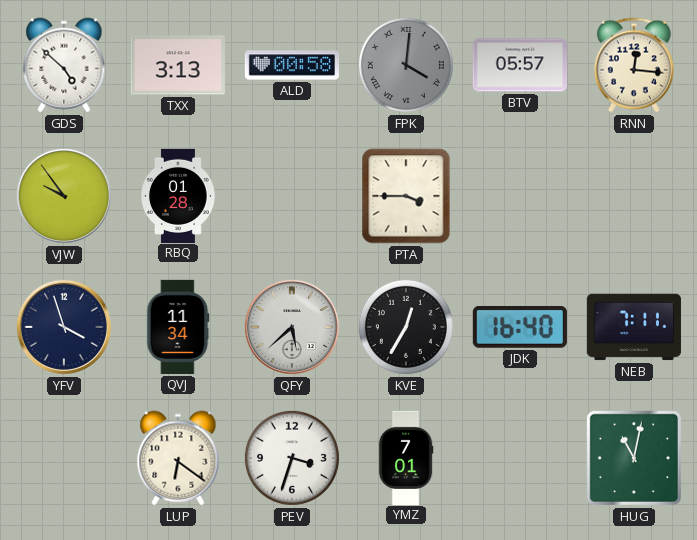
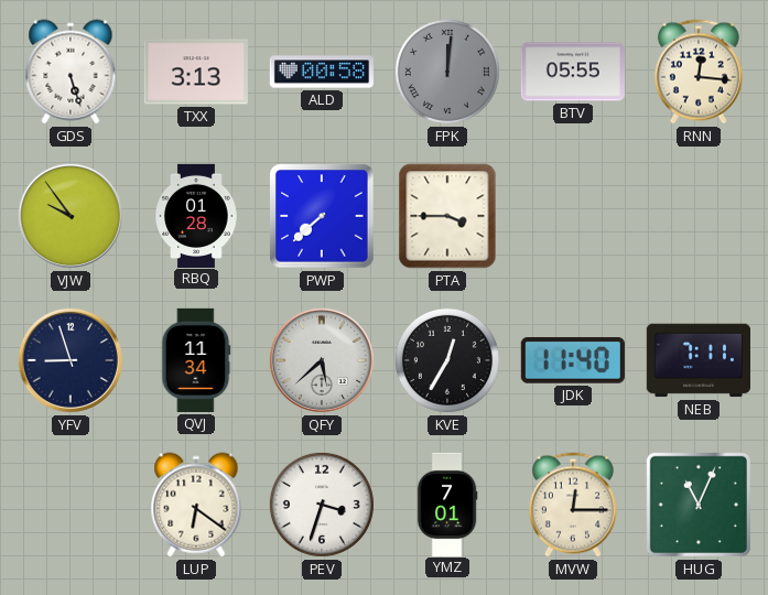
GDS: 4:52 -> 5:27
FPK: 4:01 -> 12:01
BTV: 05:57 -> 05:55
PWP: none -> 7:38
YFV: 3:57 -> 8:57
JDK: 16:40 -> 11:40
MVW: none -> 12:15
HUG: 11:02 -> 11:04
